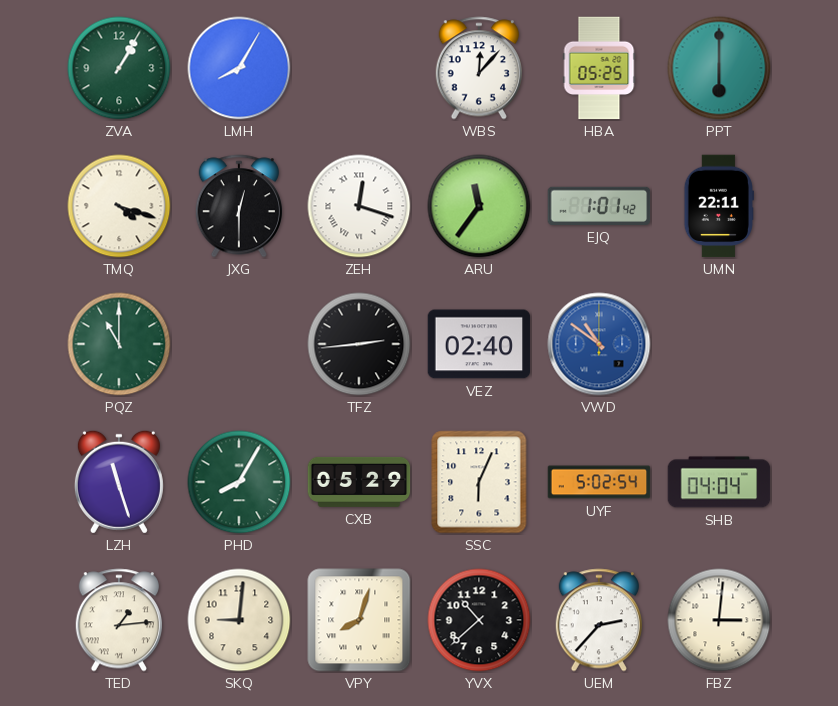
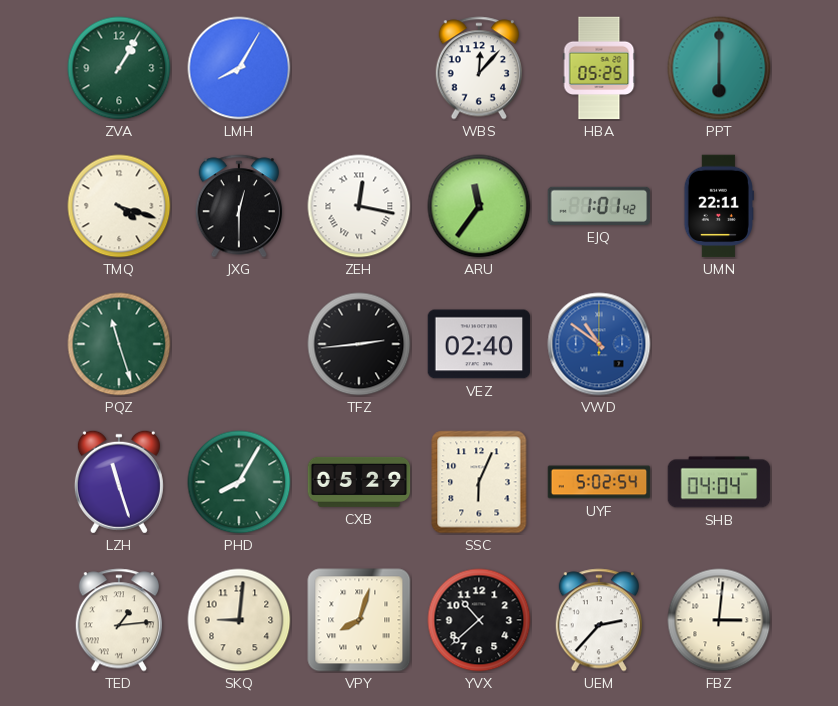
ZEH: 12:18 -> 12:17
PQZ: 11:00 -> 11:27
